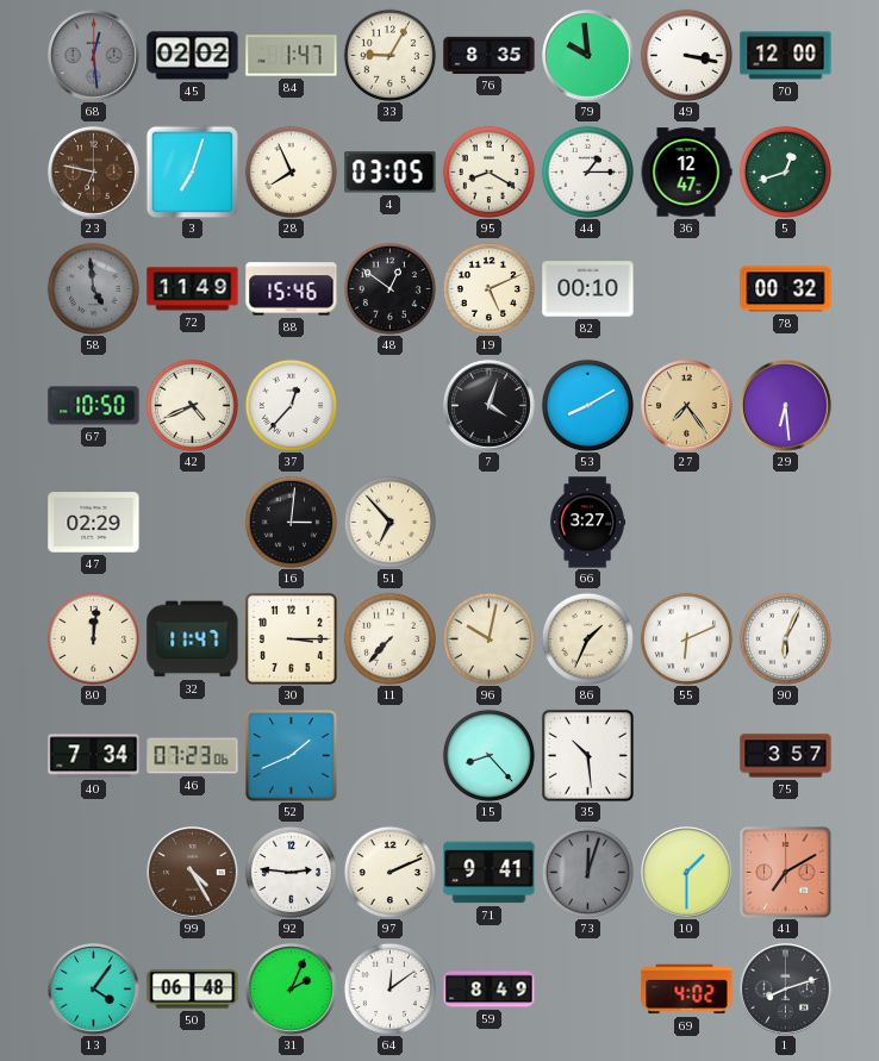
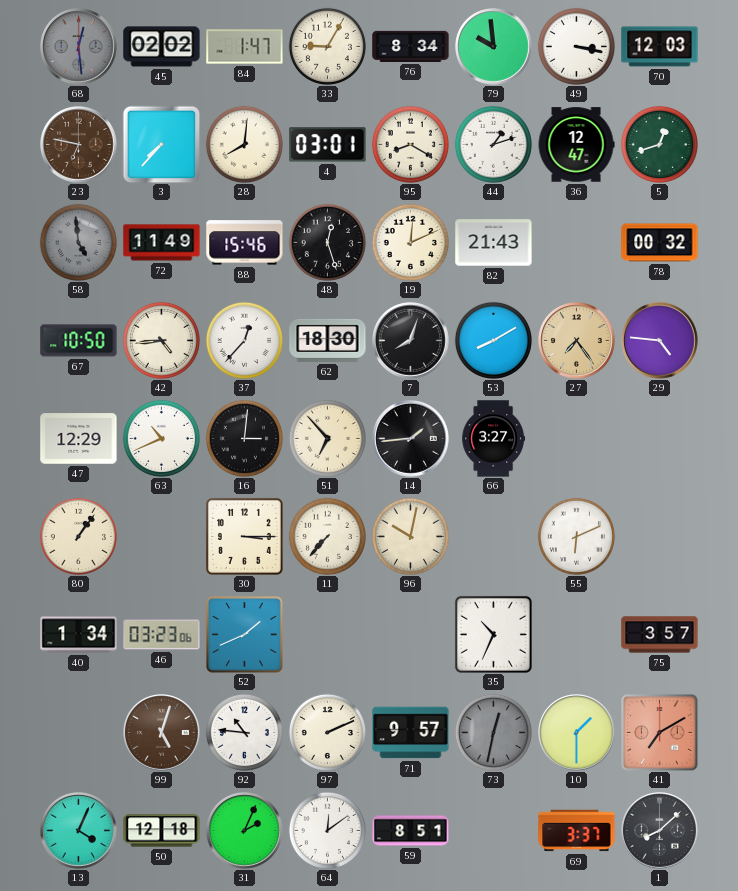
76: 8:35 -> 8:34
70: 12:00 -> 12:03
3: 7:03 -> 7:37
28: 7:56 -> 8:01
4: 03:05 -> 03:01
44: 1:15 -> 1:12
48: 12:51 -> 12:27
19: 5:11 -> 12:11
82: 00:10 -> 21:43
42: 4:41 -> 4:44
62: none -> 18:30
7: 4:03 -> 8:03
29: 6:29 -> 4:46
47: 02:29 -> 12:29
63: none -> 10:41
14: none -> 1:44
80: 12:01 -> 1:06
32: 11:47 -> none
86: 1:34 -> none
90: 6:04 -> none
40: 7:34 -> 1:34
46: 07:23 -> 03:23
15: 8:23 -> none
35: 10:29 -> 10:34
99: 4:25 -> 5:03
92: 2:46 -> 10:46
71: 9:41 -> 9:57
73: 12:03 -> 12:32
13: 4:06 -> 4:04
50: 06:48 -> 12:18
59: 8:49 -> 8:51
69: 4:02 -> 3:37
1: 8:12 -> 8:08
